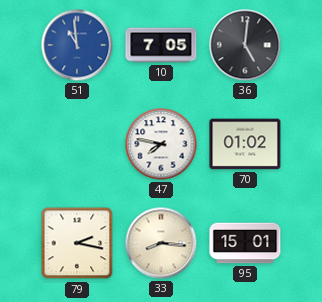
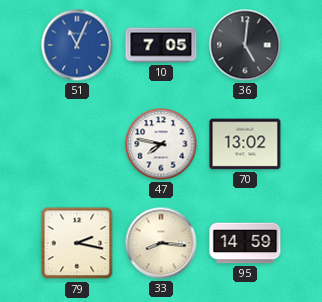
51: 10:59 -> 11:04
70: 01:02 -> 13:02
95: 15:01 -> 14:59
